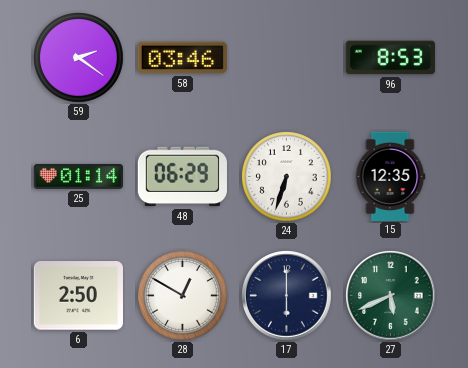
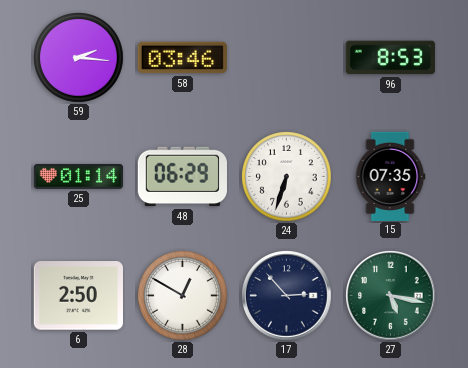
59: 2:21 -> 2:16
15: 12:35 -> 07:35
17: 6:00 -> 2:53
27: 5:41 -> 5:17
